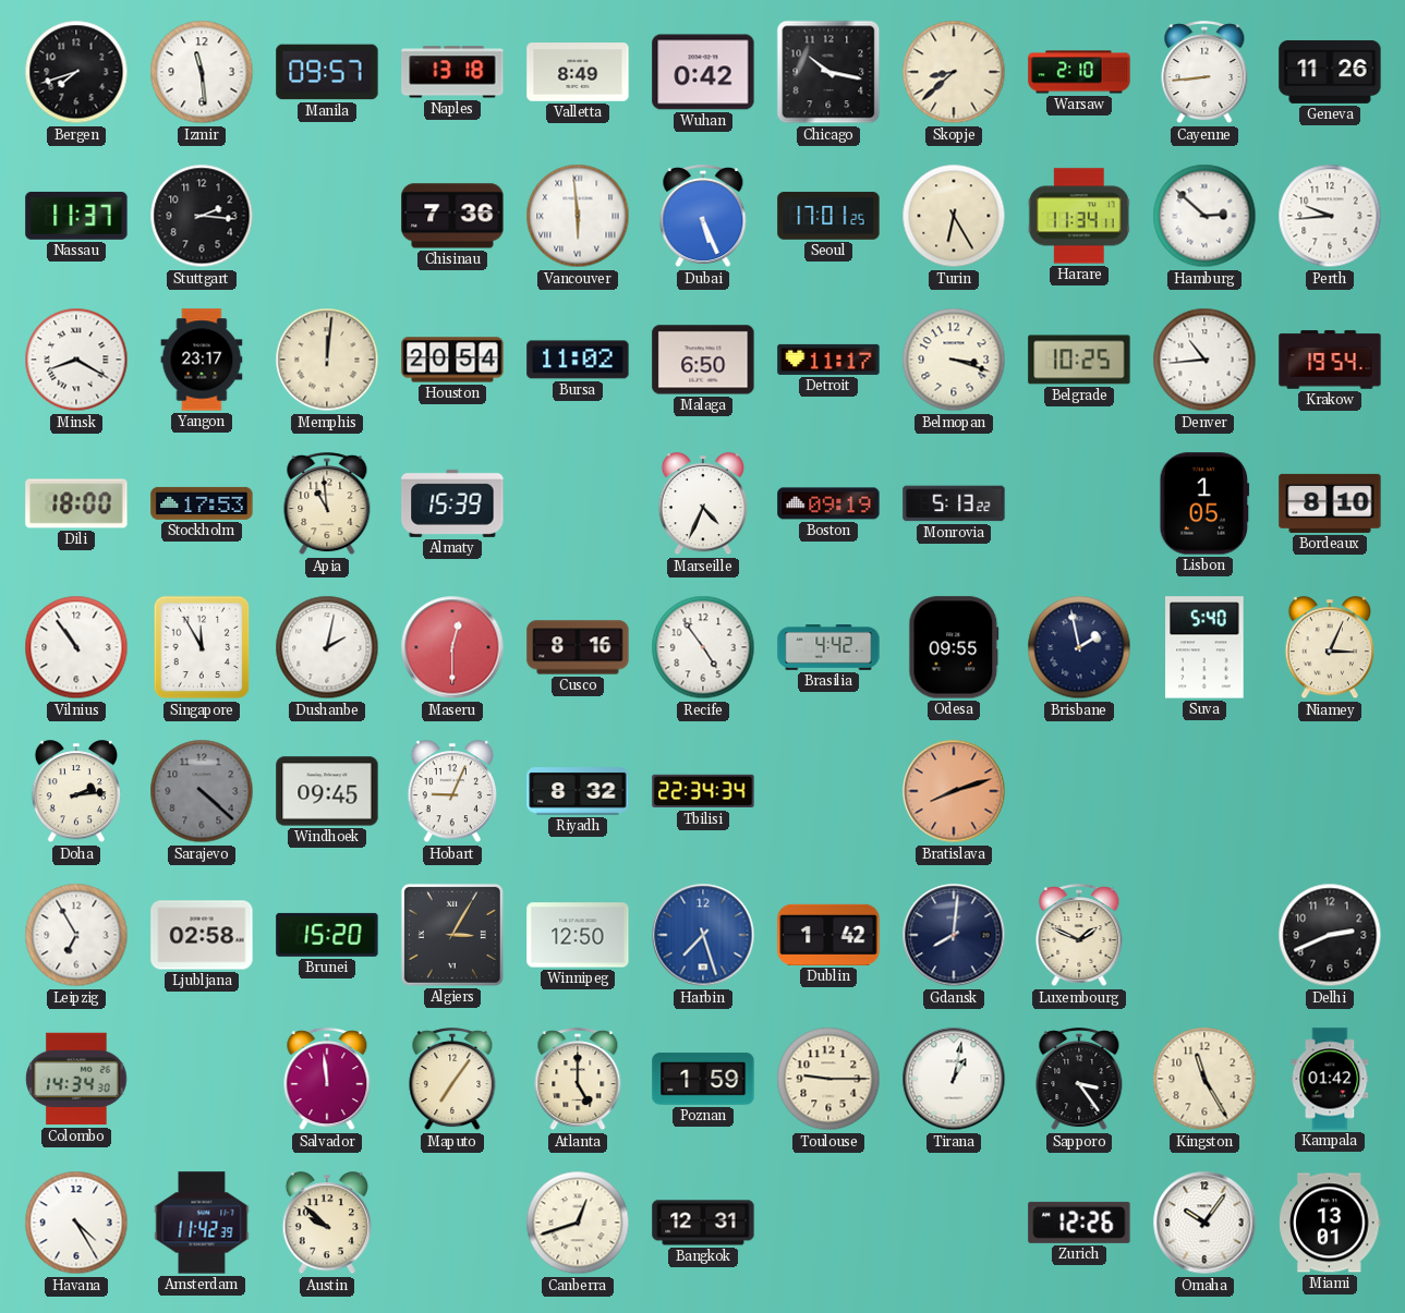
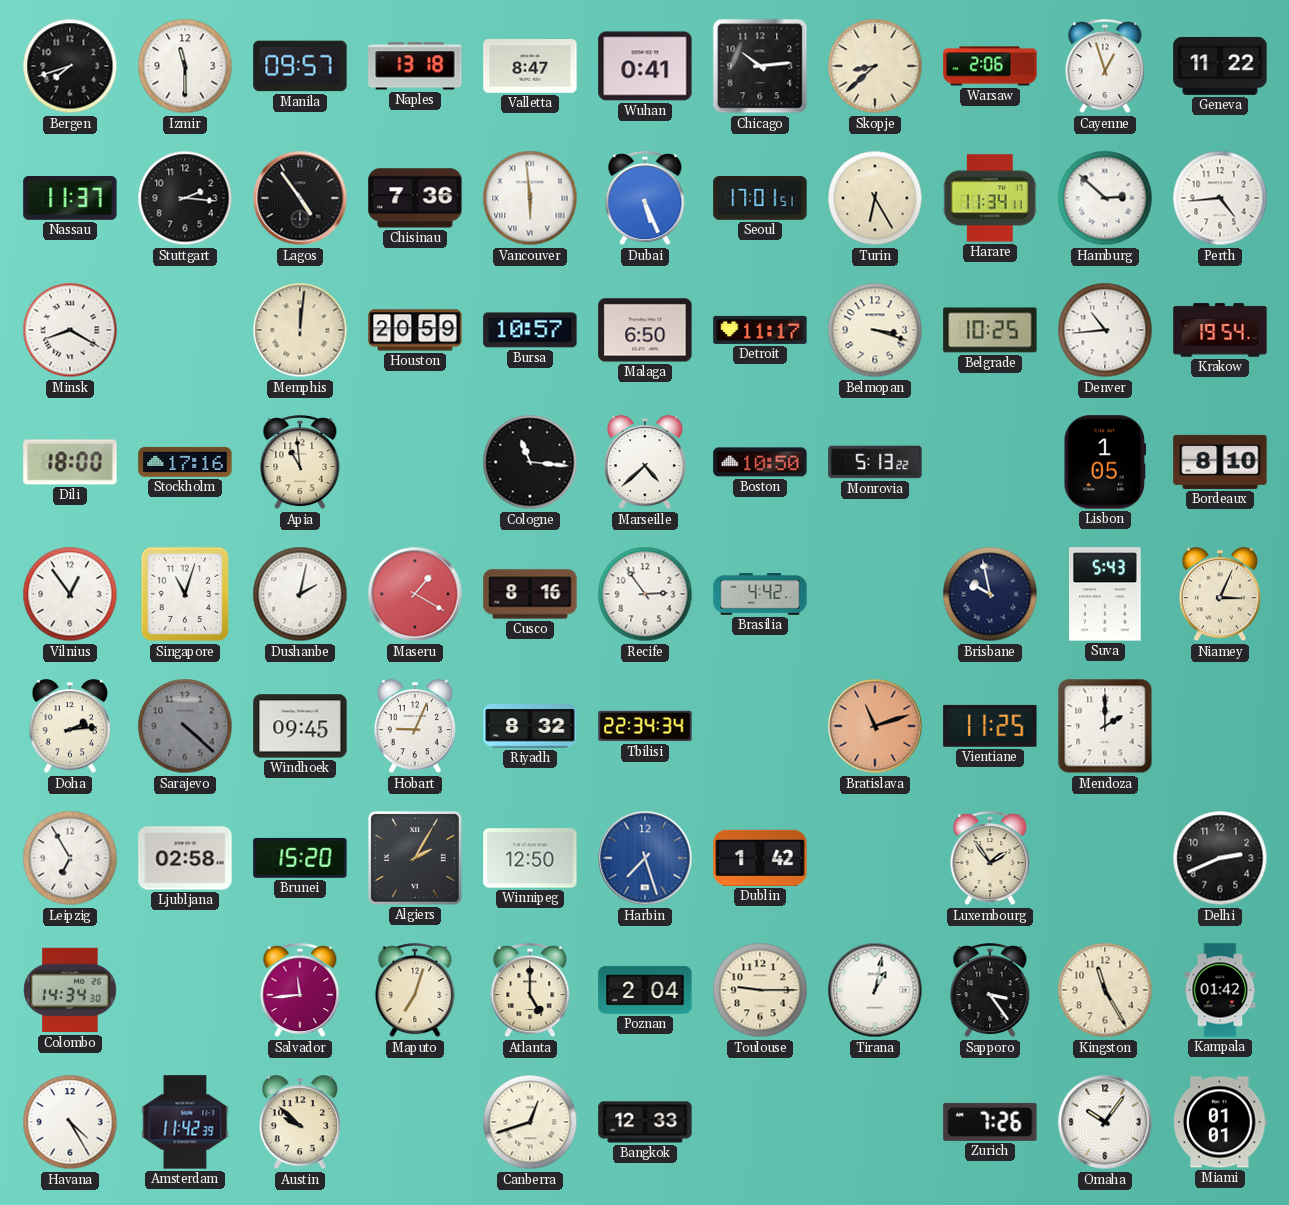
Izmir: 11:29 -> 11:30
Valletta: 8:49 -> 8:47
Wuhan: 0:42 -> 0:41
Chicago: 10:17 -> 10:14
Warsaw: 2:10 -> 2:06
Cayenne: 8:44 -> 12:57
Geneva: 11:26 -> 11:22
Lagos: none -> 4:54
Seoul: 17:01:25 -> 17:01:51
Perth: 9:44 -> 4:44
Yangon: 23:17 -> none
Houston: 20:54 -> 20:59
Bursa: 11:02 -> 10:57
Stockholm: 17:53 -> 17:16
Almaty: 15:39 -> none
Cologne: none -> 11:16
Marseille: 4:34 -> 4:38
Boston: 09:19 -> 10:50
Vilnius: 10:54 -> 12:54
Singapore: 11:55 -> 11:03
Maseru: 12:30 -> 1:20
Recife: 4:54 -> 2:54
Odesa: 09:55 -> none
Brisbane: 1:58 -> 9:58
Suva: 5:40 -> 5:43
Bratislava: 8:12 -> 11:12
Vientiane: none -> 11:25
Mendoza: none -> 2:00
Algiers: 3:05 -> 2:05
Gdansk: 8:01 -> none
Luxembourg: 1:49 -> 1:54
Salvador: 11:59 -> 11:44
Maputo: 7:06 -> 7:03
Poznan: 1:59 -> 2:04
Bangkok: 12:31 -> 12:33
Zurich: 12:26 -> 7:26
Miami: 13:01 -> 01:01
